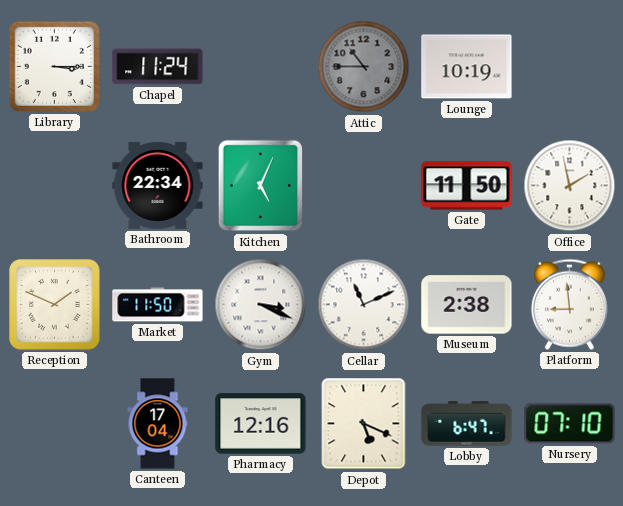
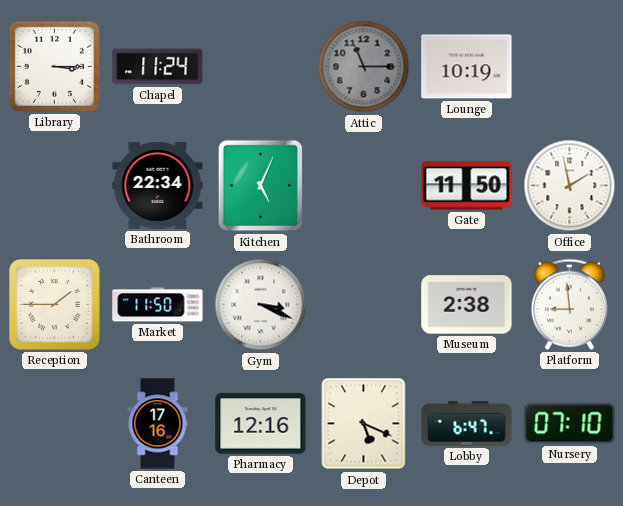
Attic: 10:45 -> 11:15
Reception: 1:49 -> 1:45
Cellar: 11:11 -> none
Canteen: 17:04 -> 17:16
